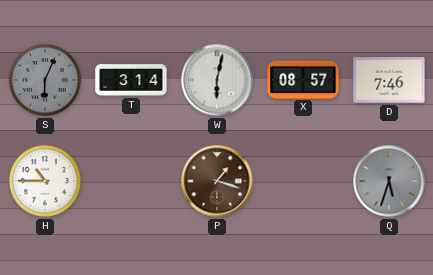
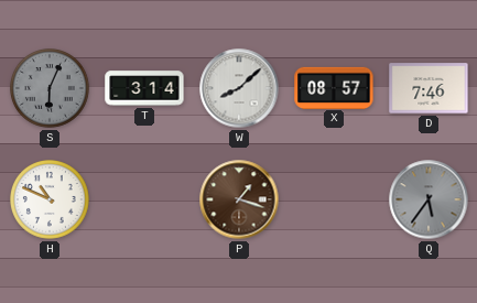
W: 6:02 -> 8:08
H: 10:45 -> 10:49
Q: 5:33 -> 5:36
